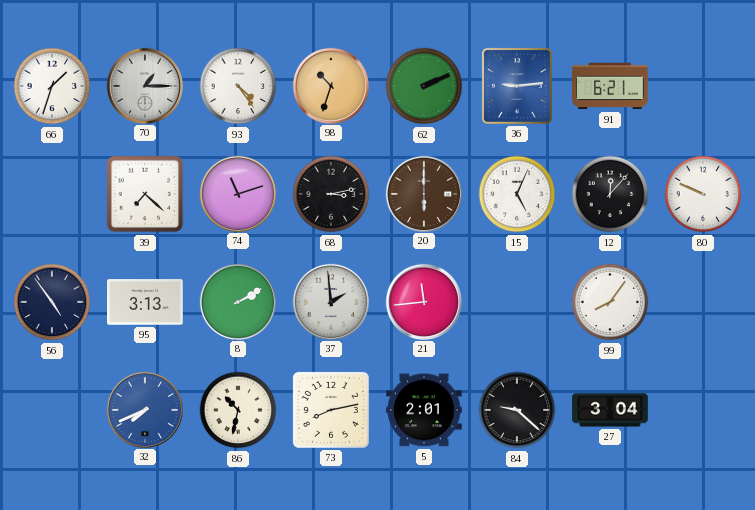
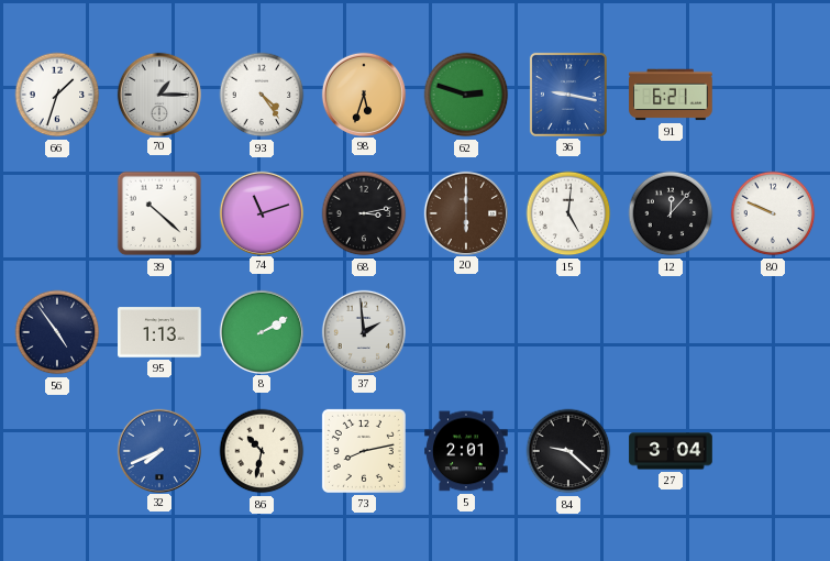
98: 10:33 -> 5:33
62: 2:11 -> 2:48
36: 9:14 -> 9:17
39: 7:22 -> 10:22
15: 5:04 -> 5:01
95: 3:13 -> 1:13
21: 11:44 -> none
99: 8:06 -> none
